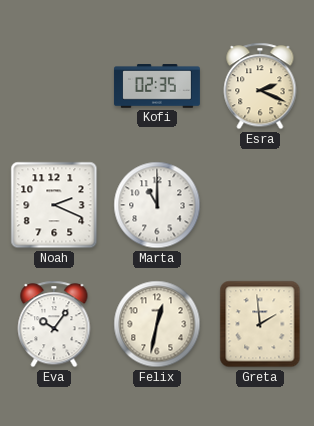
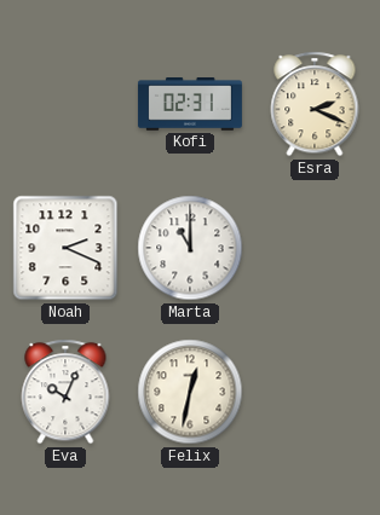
Kofi: 02:35 -> 02:31
Eva: 10:06 -> 10:04
Greta: 1:59 -> none
